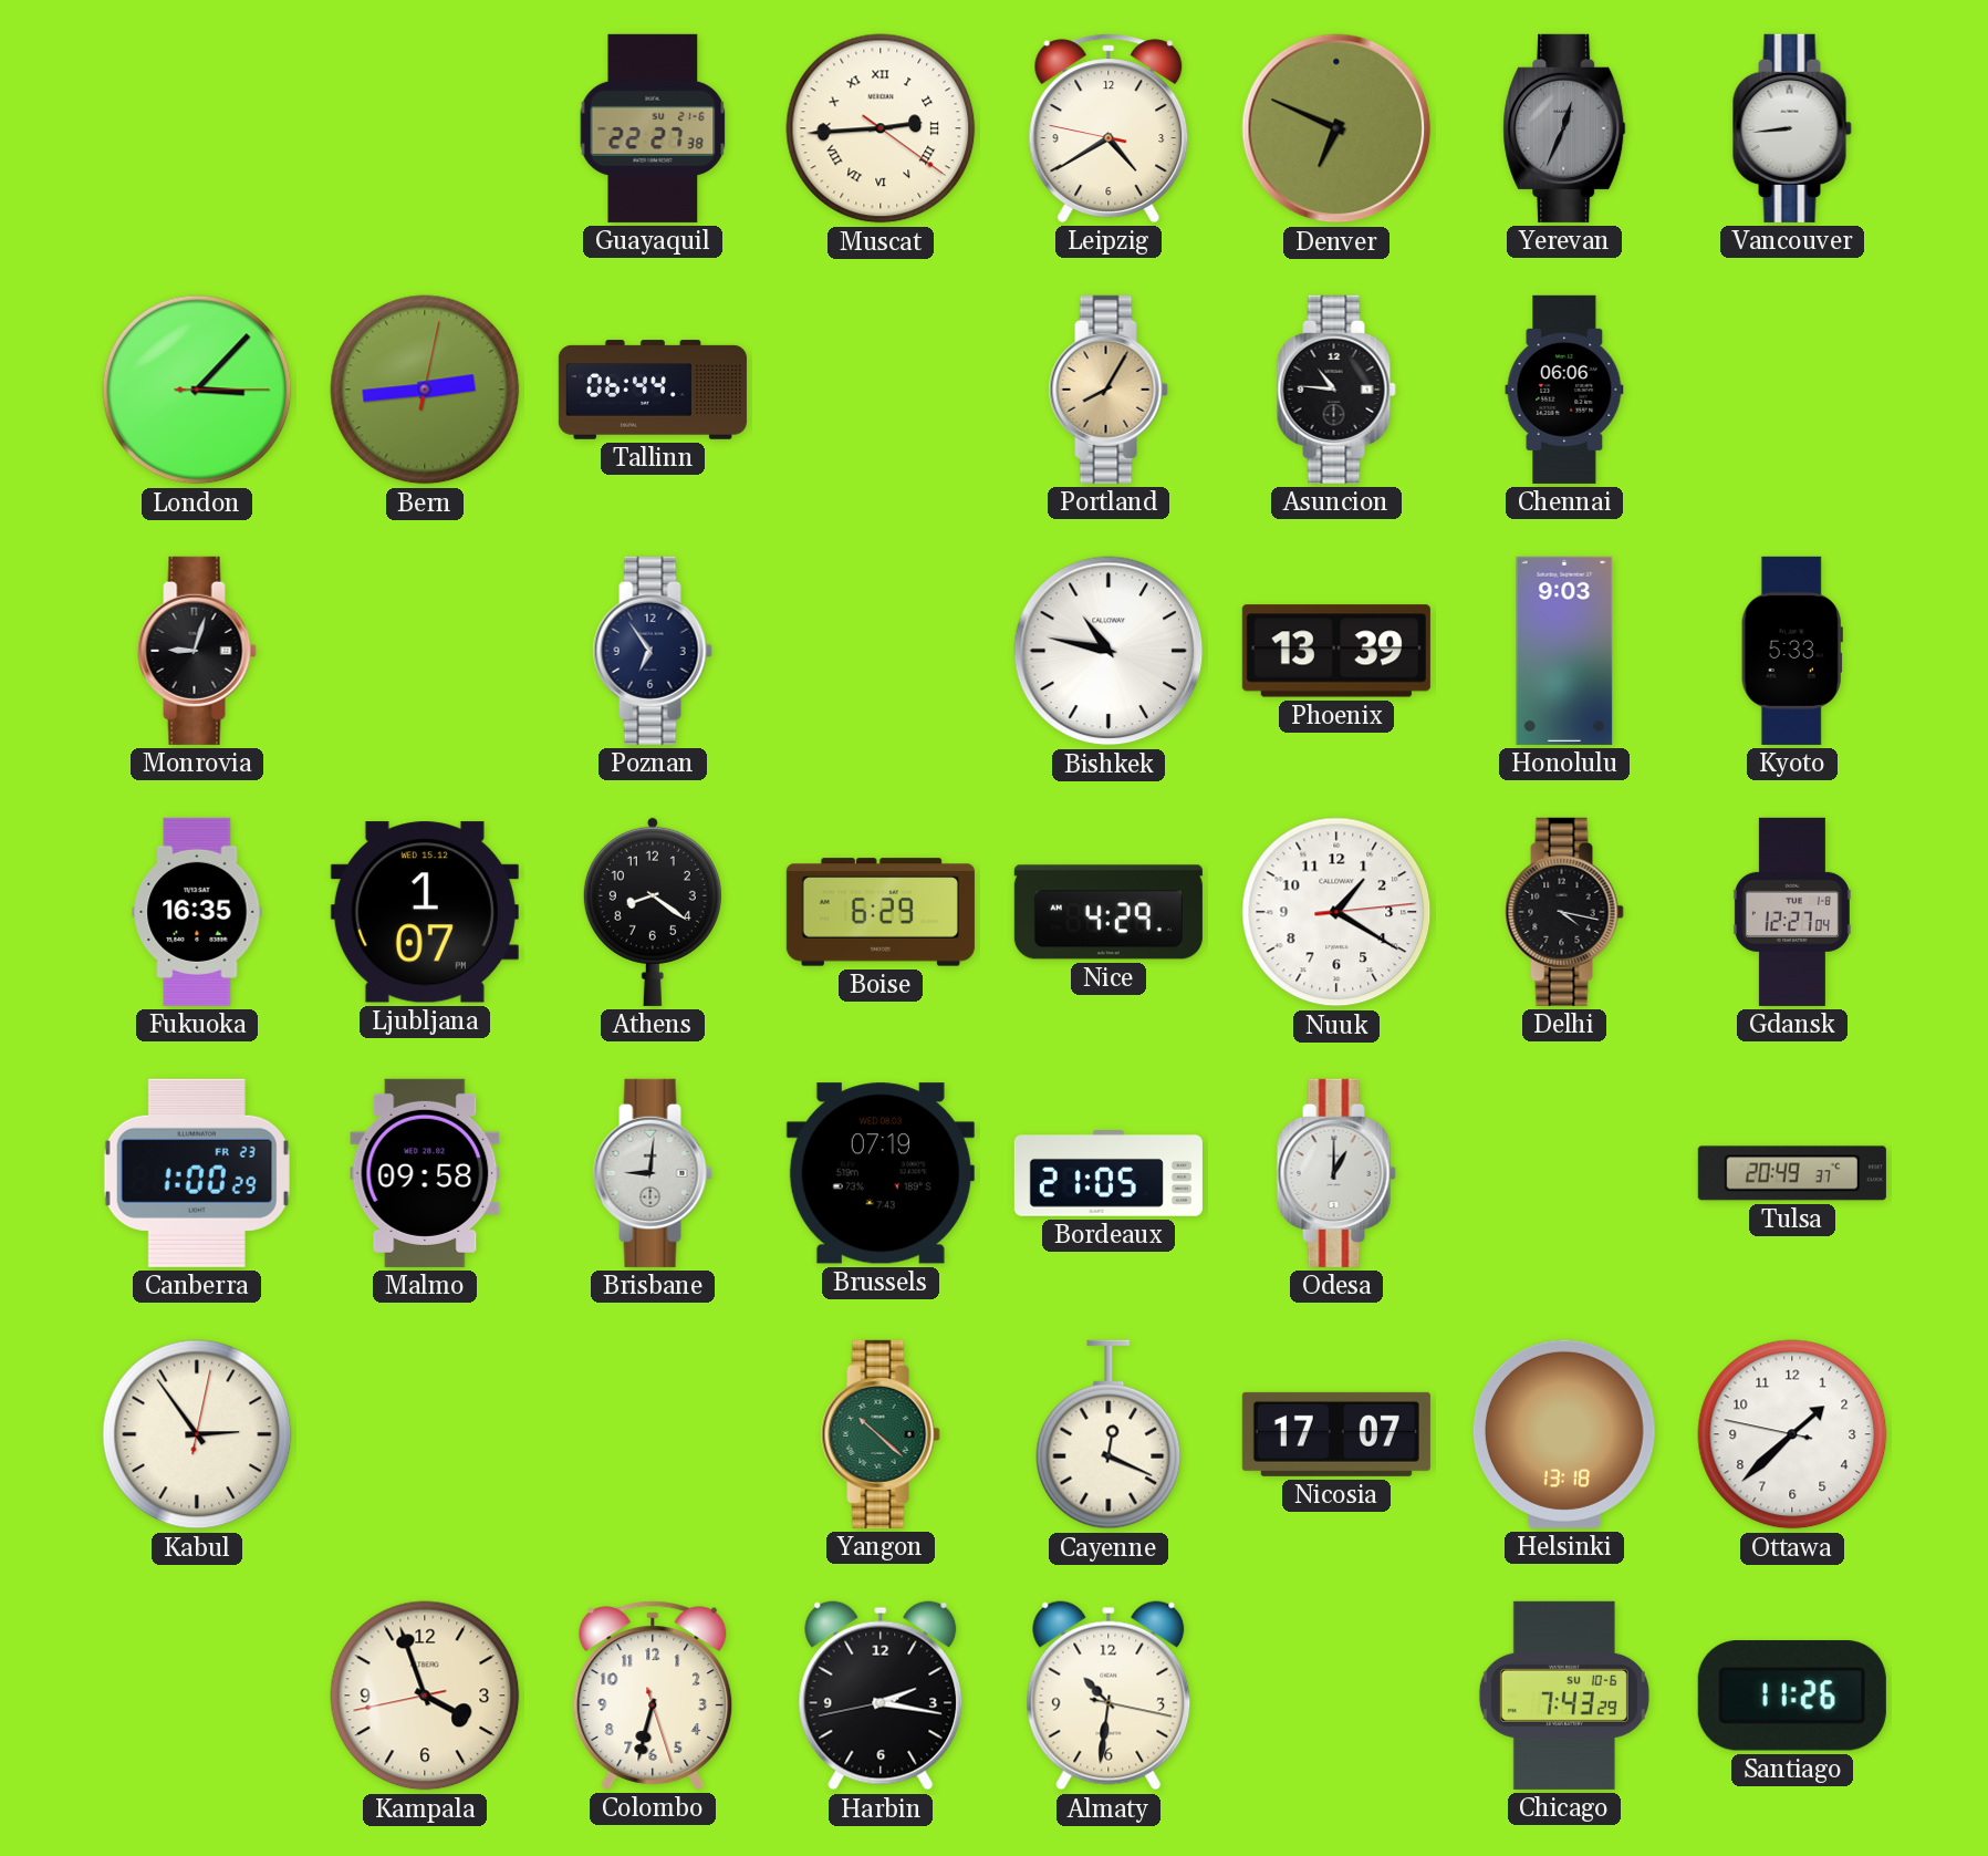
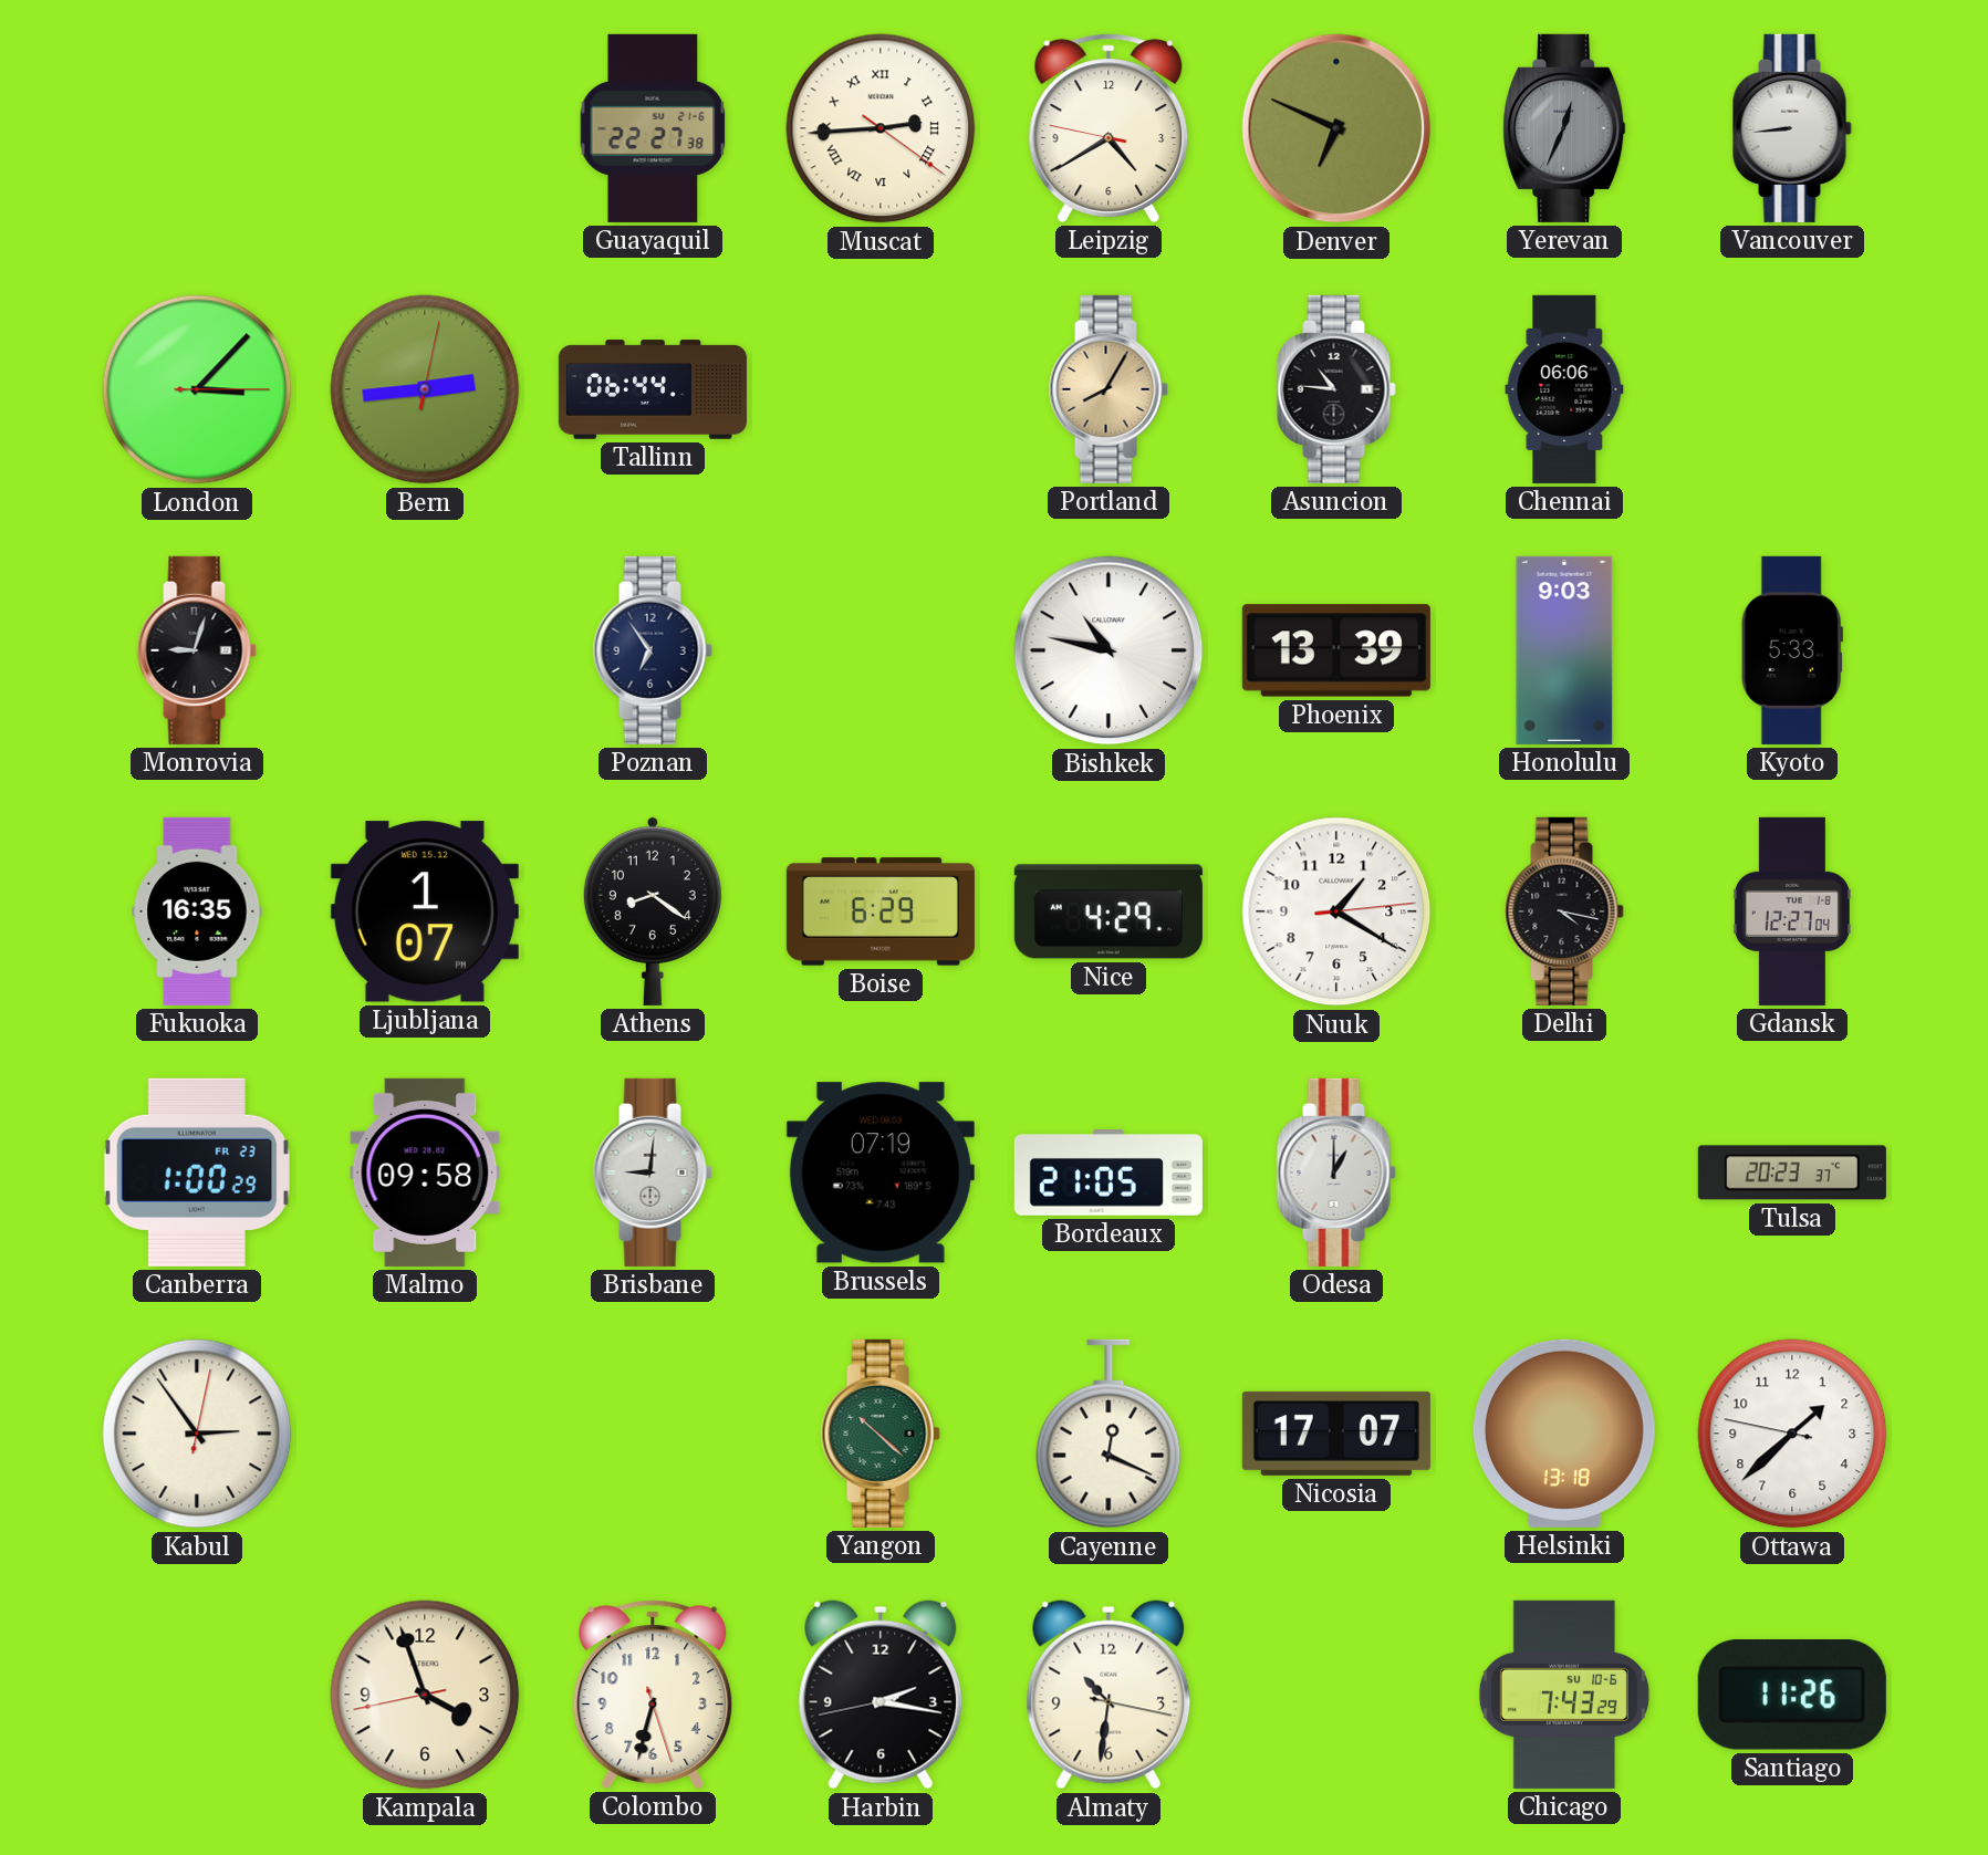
Tulsa: 20:49 -> 20:23
